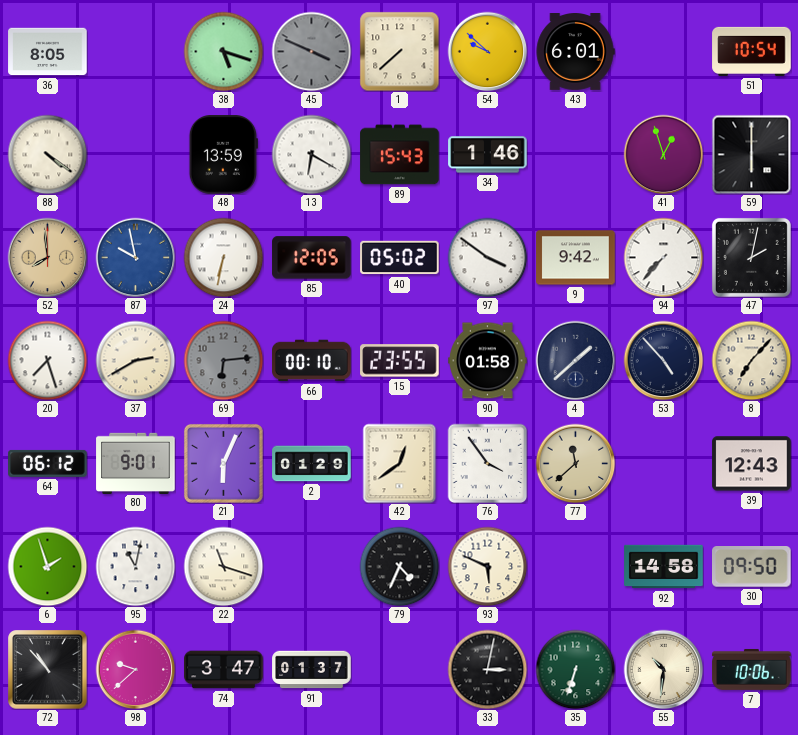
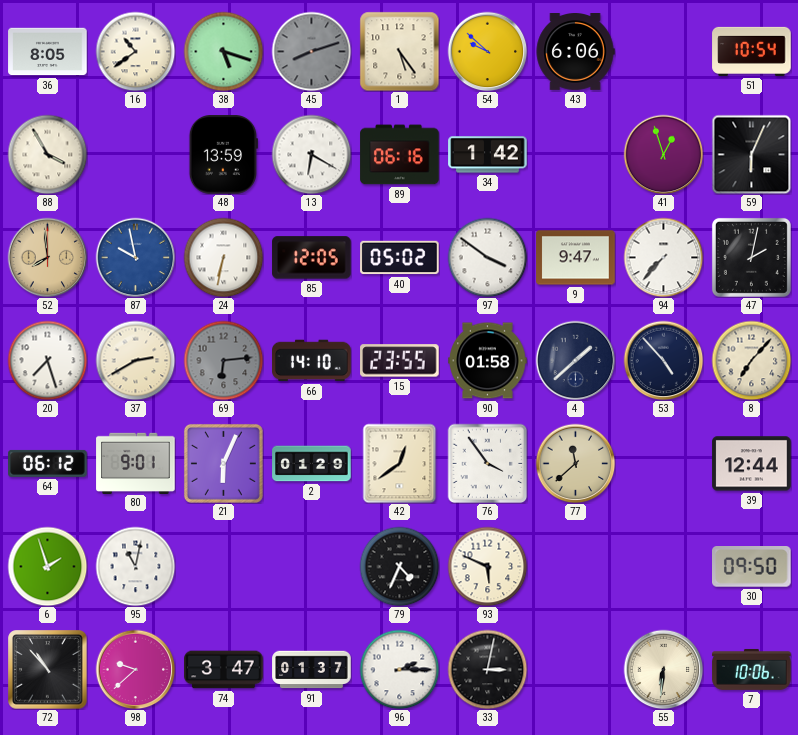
16: none -> 10:39
45: 3:49 -> 8:12
1: 7:38 -> 5:24
43: 6:01 -> 6:06
88: 4:21 -> 3:55
89: 15:43 -> 06:16
34: 1:46 -> 1:42
59: 6:00 -> 6:04
9: 9:42 -> 9:47
66: 00:10 -> 14:10
39: 12:43 -> 12:44
22: 11:18 -> none
92: 14:58 -> none
96: none -> 2:15
35: 6:33 -> none
55: 10:31 -> 6:31
